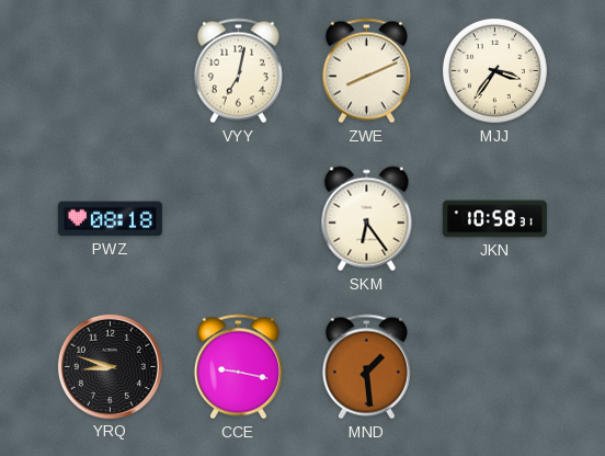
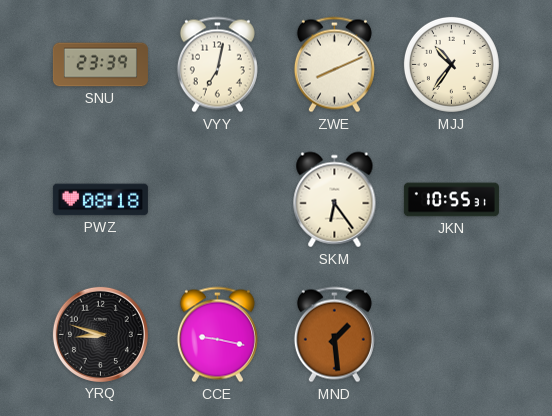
SNU: none -> 23:39
MJJ: 3:36 -> 10:36
JKN: 10:58 -> 10:55
